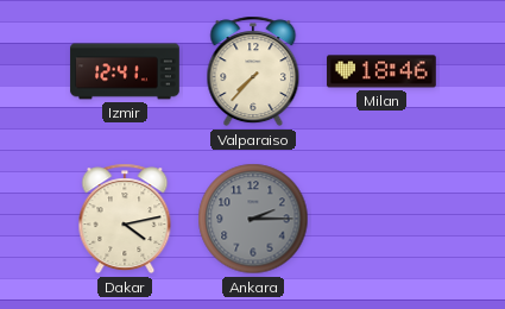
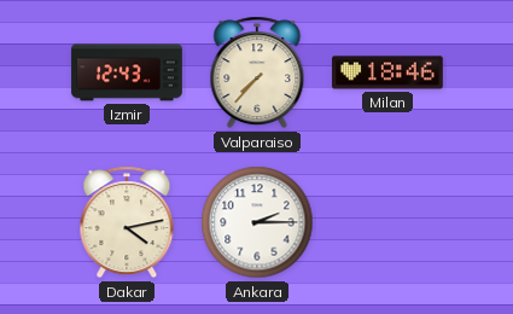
Izmir: 12:41 -> 12:43
Ankara dial: grey -> white
